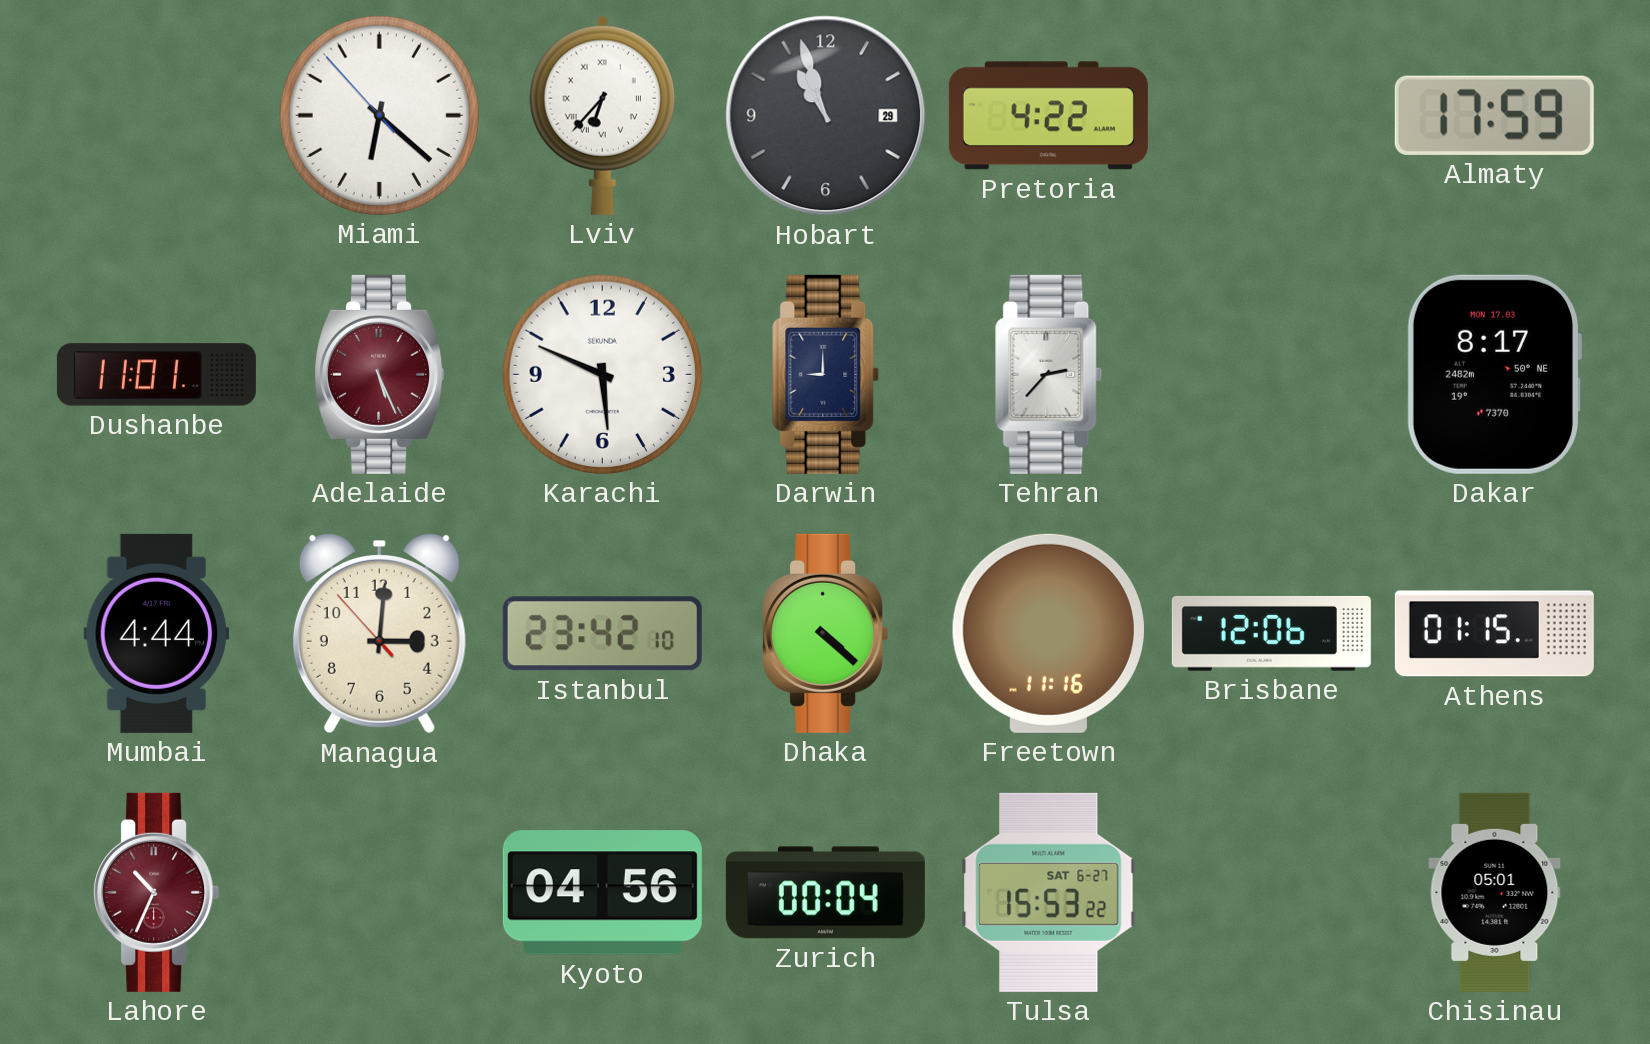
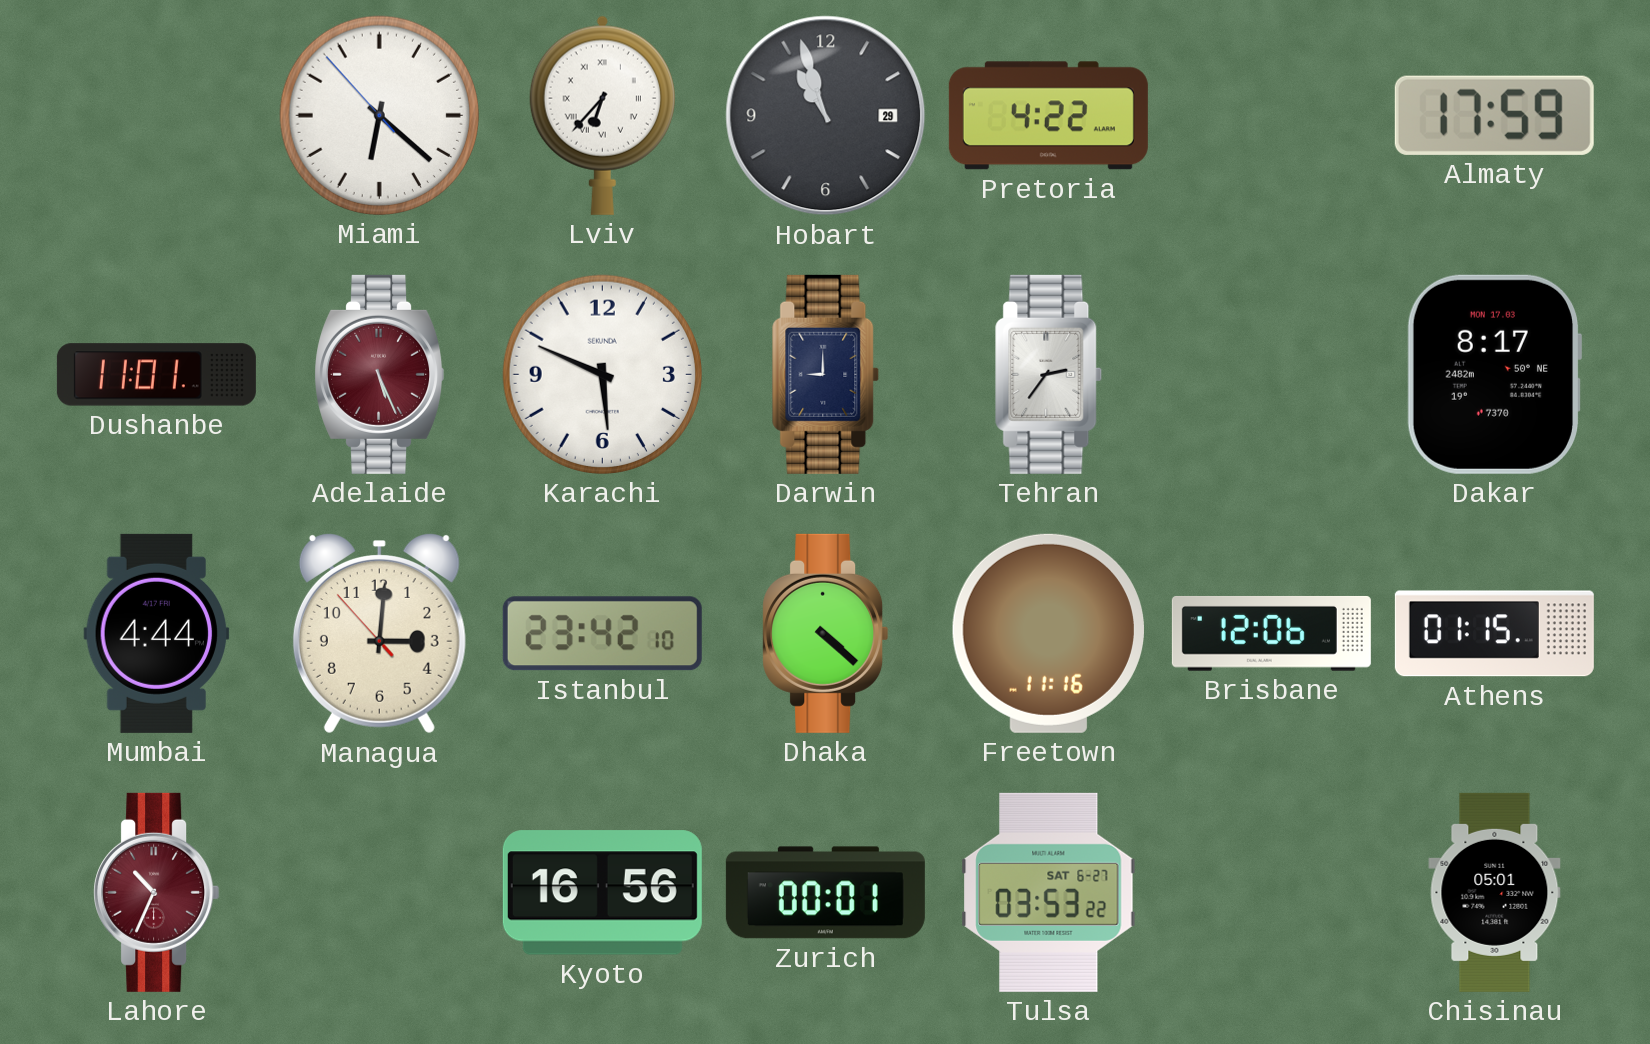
Tehran: 2:37 -> 2:36
Kyoto: 04:56 -> 16:56
Zurich: 00:04 -> 00:01
Tulsa: 15:53 -> 03:53
